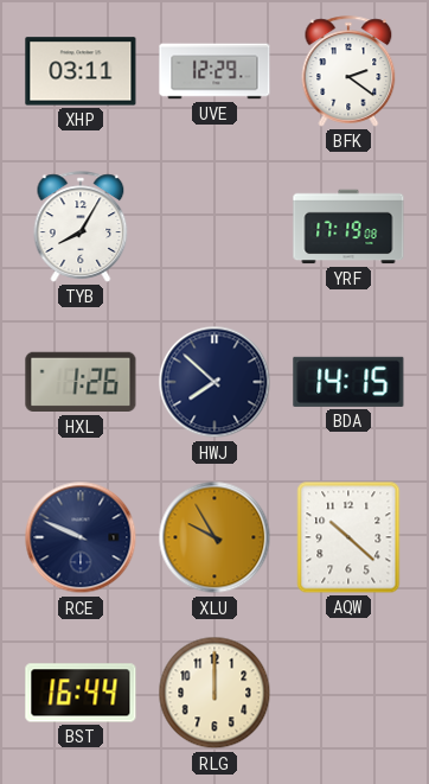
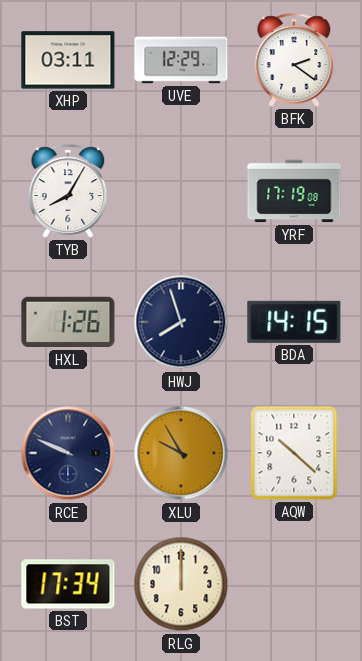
HWJ: 7:52 -> 7:57
BST: 16:44 -> 17:34
